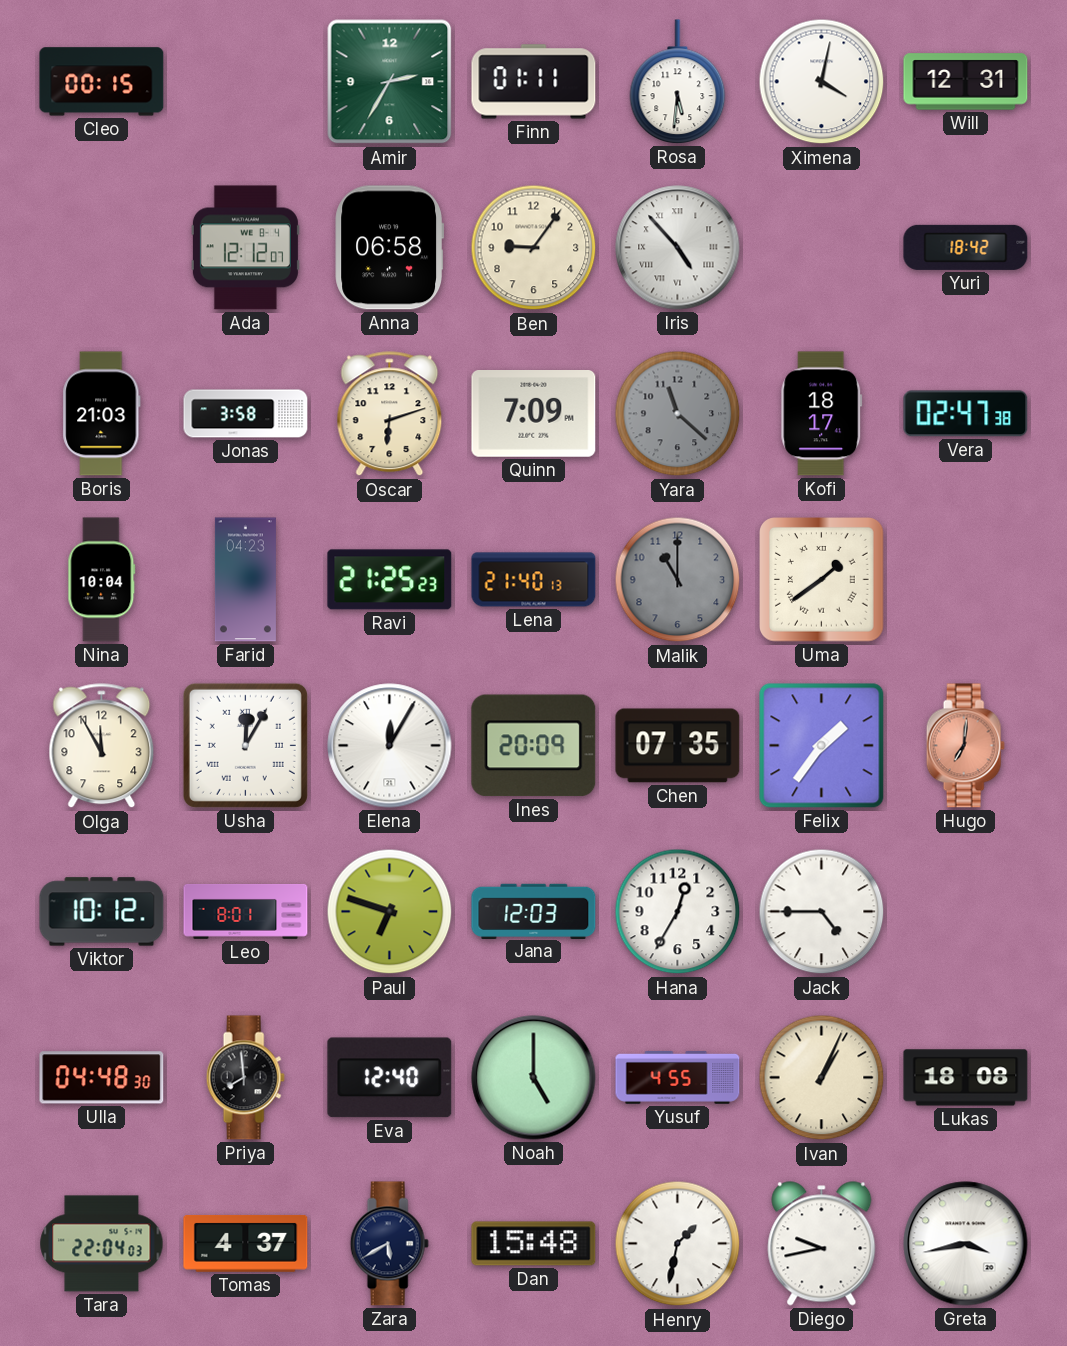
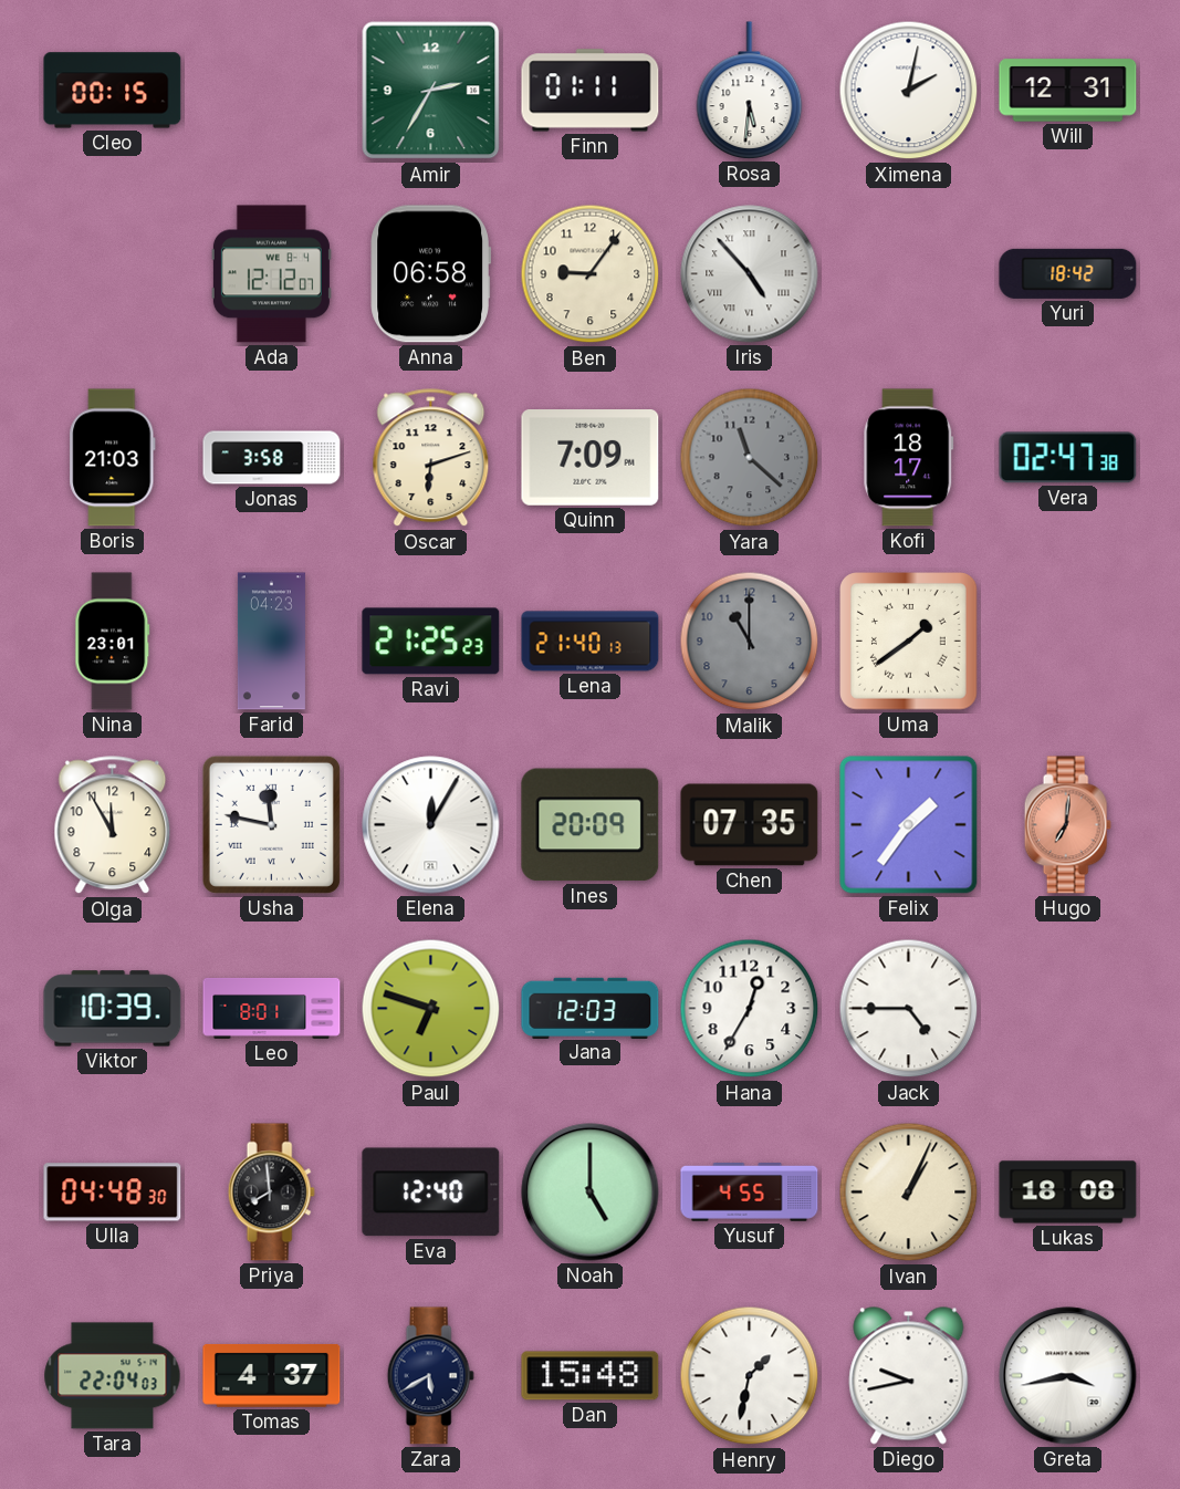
Ximena: 4:02 -> 2:02
Nina: 10:04 -> 23:01
Usha: 12:05 -> 11:47
Viktor: 10:12 -> 10:39
